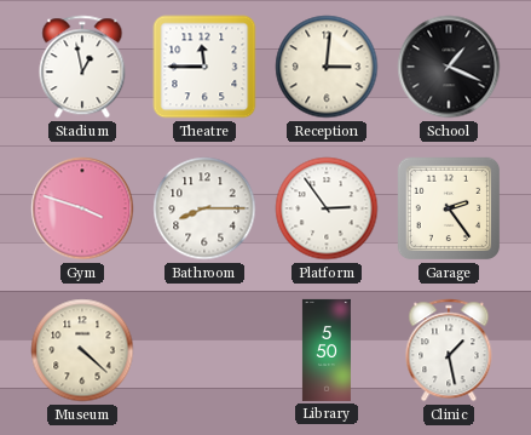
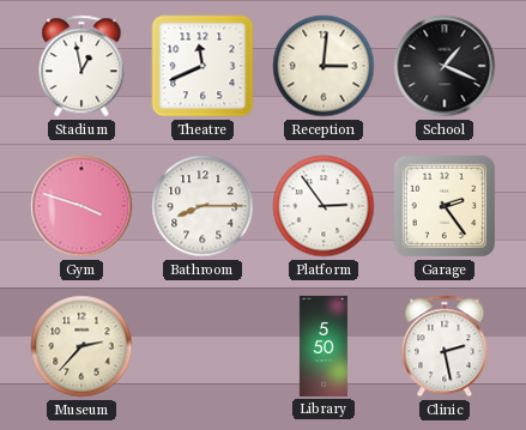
Theatre: 11:45 -> 11:41
Museum: 4:22 -> 2:37
Clinic: 1:28 -> 2:28
